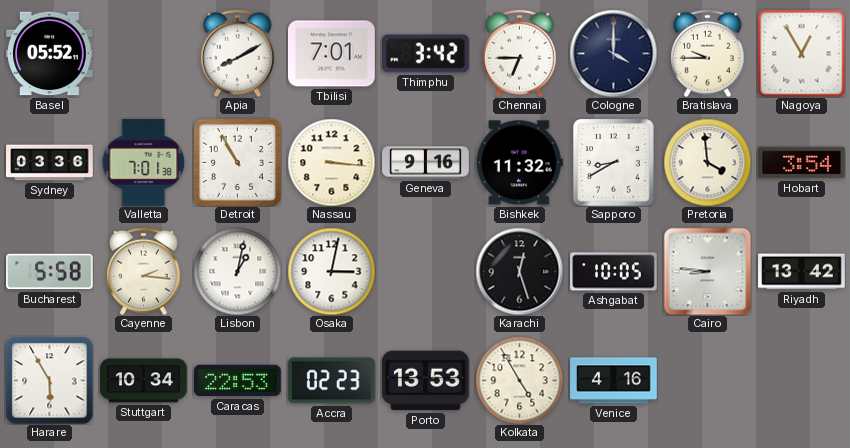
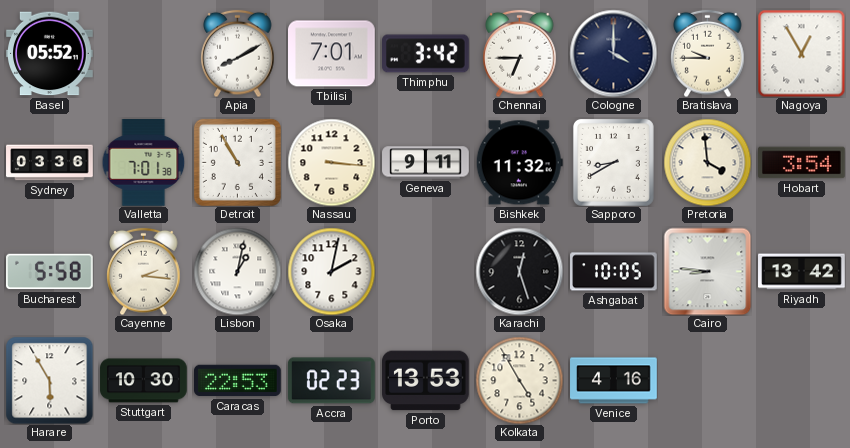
Geneva: 9:16 -> 9:11
Osaka: 3:02 -> 2:02
Stuttgart: 10:34 -> 10:30
